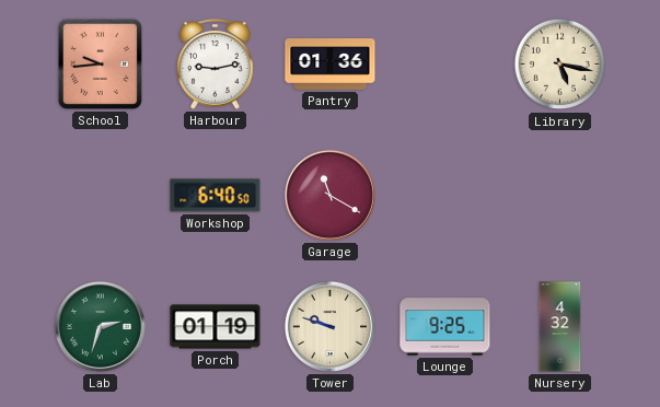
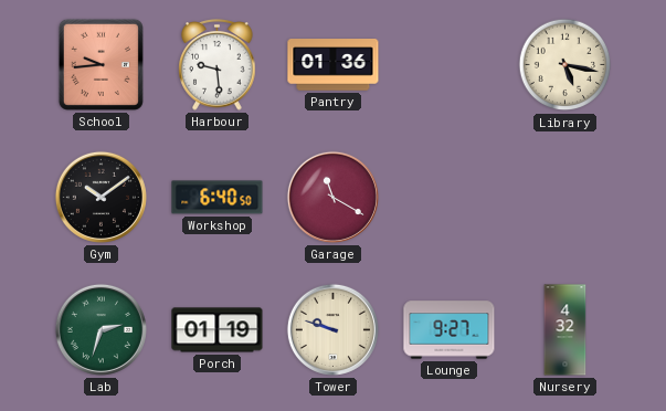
Harbour: 9:13 -> 9:29
Gym: none -> 10:09
Lounge: 9:25 -> 9:27
